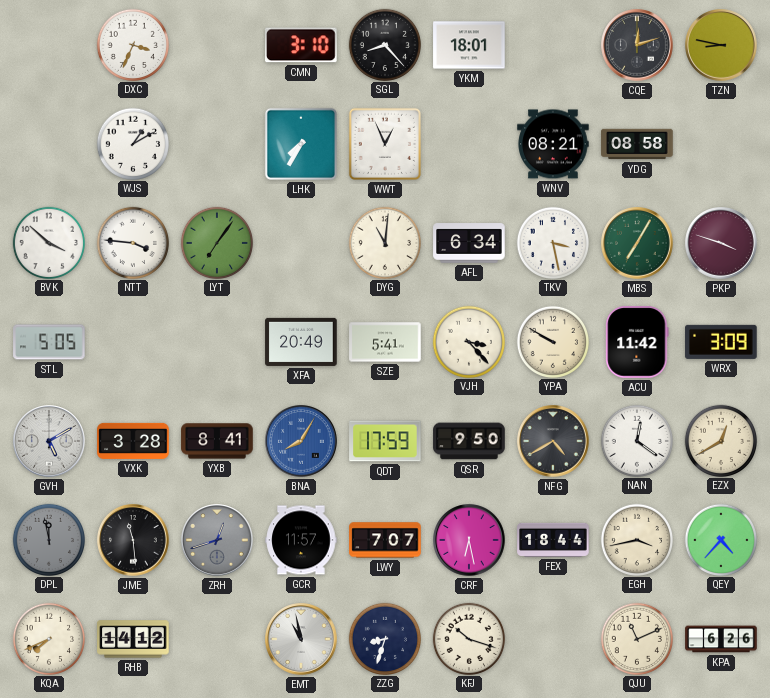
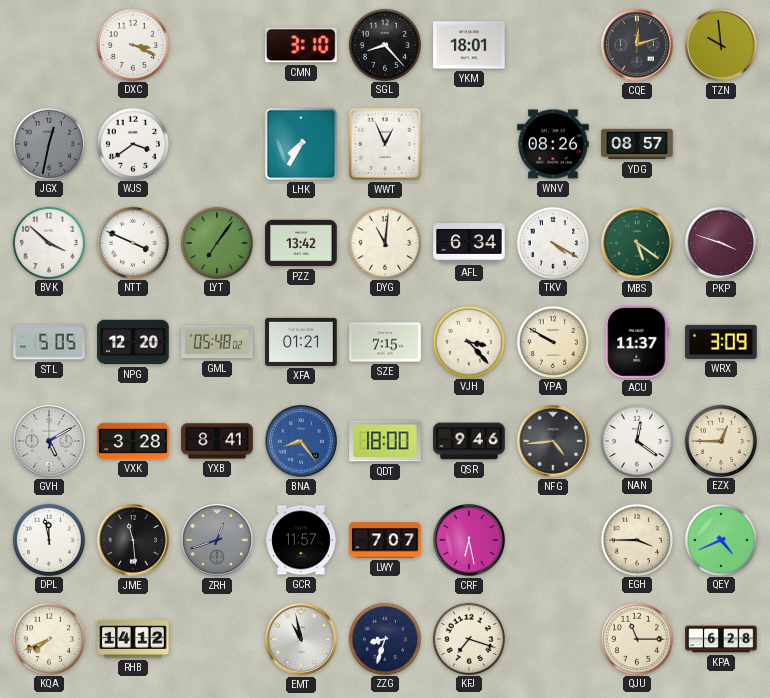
DXC: 3:34 -> 3:19
TZN: 8:47 -> 9:59
JGX: none -> 12:32
WJS: 1:10 -> 3:39
WNV: 08:21 -> 08:26
YDG: 08:58 -> 08:57
NTT: 3:46 -> 3:49
PZZ: none -> 13:42
TKV: 3:28 -> 4:20
MBS: 7:05 -> 5:21
NPG: none -> 12:20
GML: none -> 05:48
XFA: 20:49 -> 01:21
SZE: 5:41 -> 7:15
ACU: 11:42 -> 11:37
BNA: 8:05 -> 8:24
QDT: 17:59 -> 18:00
QSR: 9:50 -> 9:46
NFG: 4:40 -> 4:44
EZX: 12:40 -> 12:45
DPL dial: grey -> white
FEX: 18:44 -> none
EGH: 3:43 -> 3:45
QEY: 4:37 -> 4:41
KFJ: 10:18 -> 7:18
QJU: 11:11 -> 11:15
KPA: 6:26 -> 6:28
